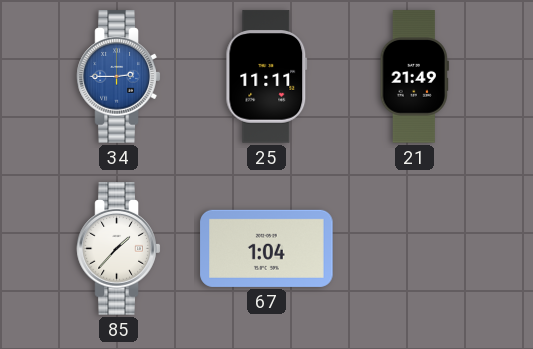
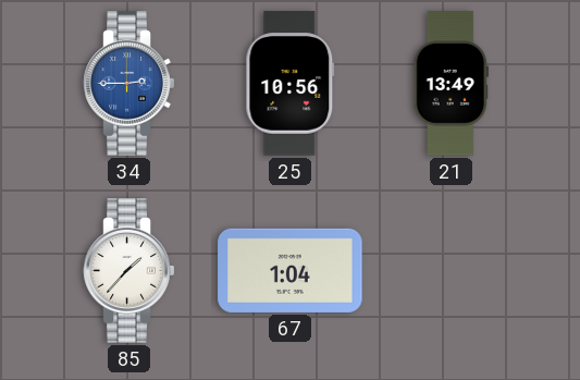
25: 11:11 -> 10:56
21: 21:49 -> 13:49
